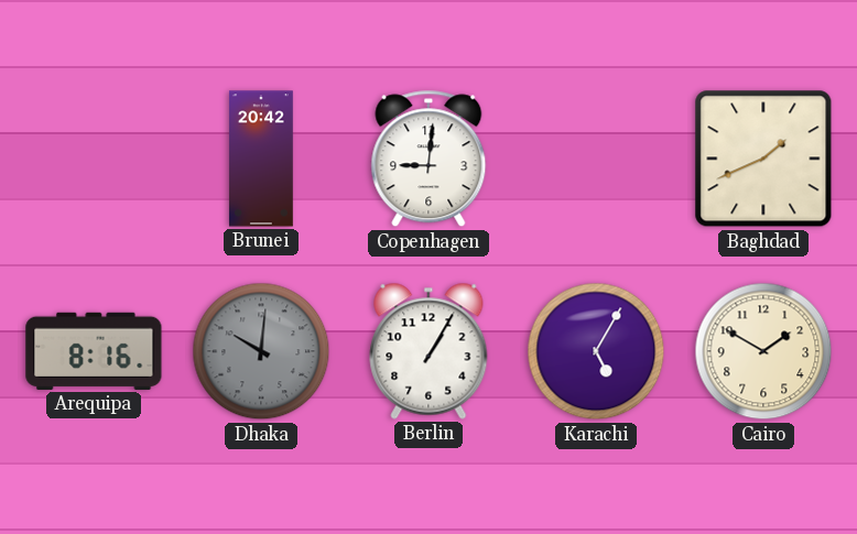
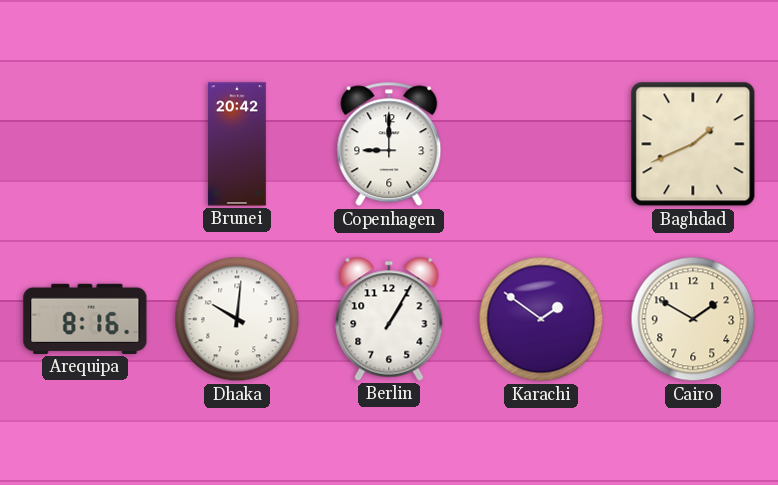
Copenhagen: 9:01 -> 9:00
Dhaka dial: grey -> white
Karachi: 5:05 -> 1:51
